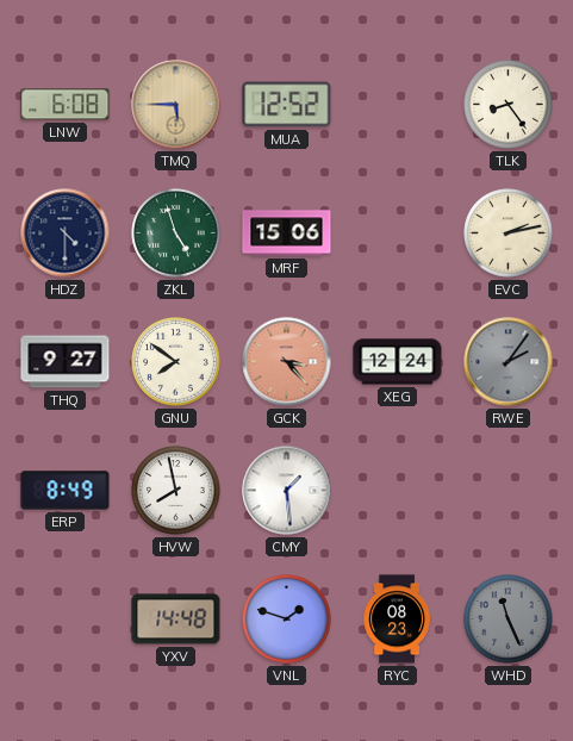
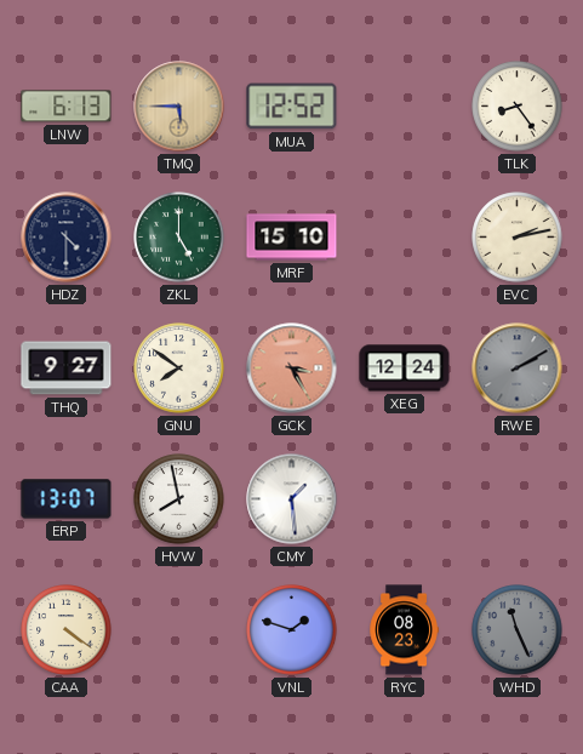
LNW: 6:08 -> 6:13
ZKL: 4:57 -> 5:00
MRF: 15:06 -> 15:10
GCK: 3:23 -> 3:25
RWE: 2:06 -> 2:10
ERP: 8:49 -> 13:07
CAA: none -> 4:21
YXV: 14:48 -> none
